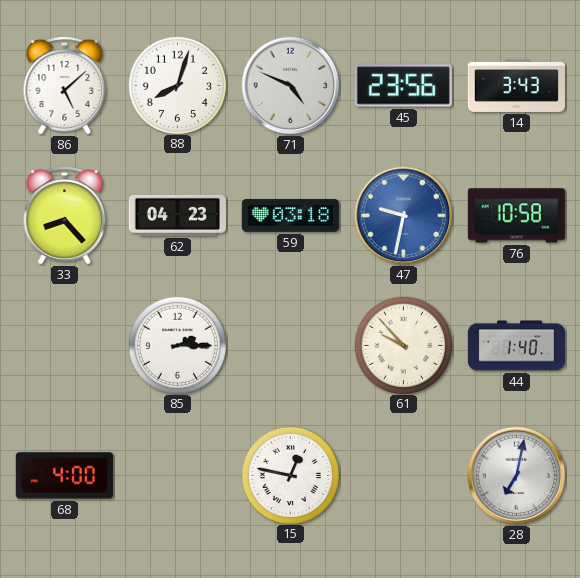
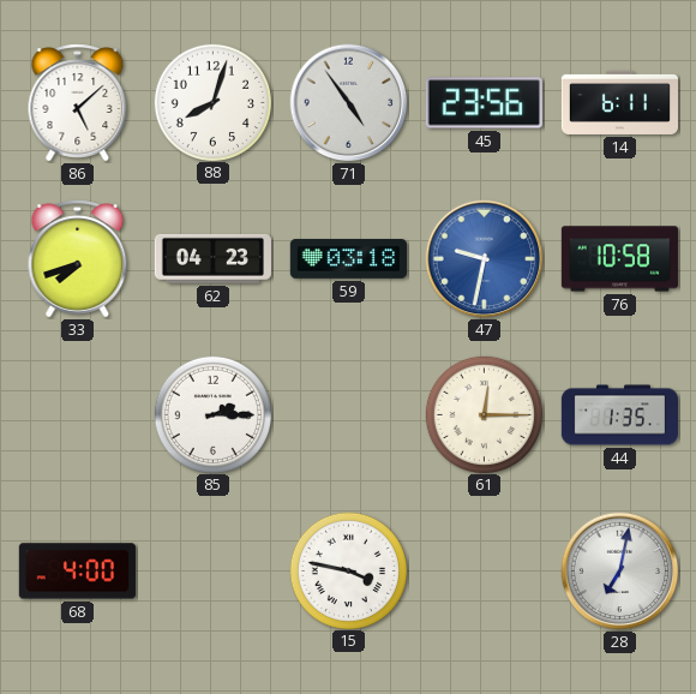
71: 4:49 -> 4:54
14: 3:43 -> 6:11
33: 8:23 -> 7:42
61: 9:53 -> 12:15
44: 1:40 -> 1:35
15: 12:47 -> 3:47
